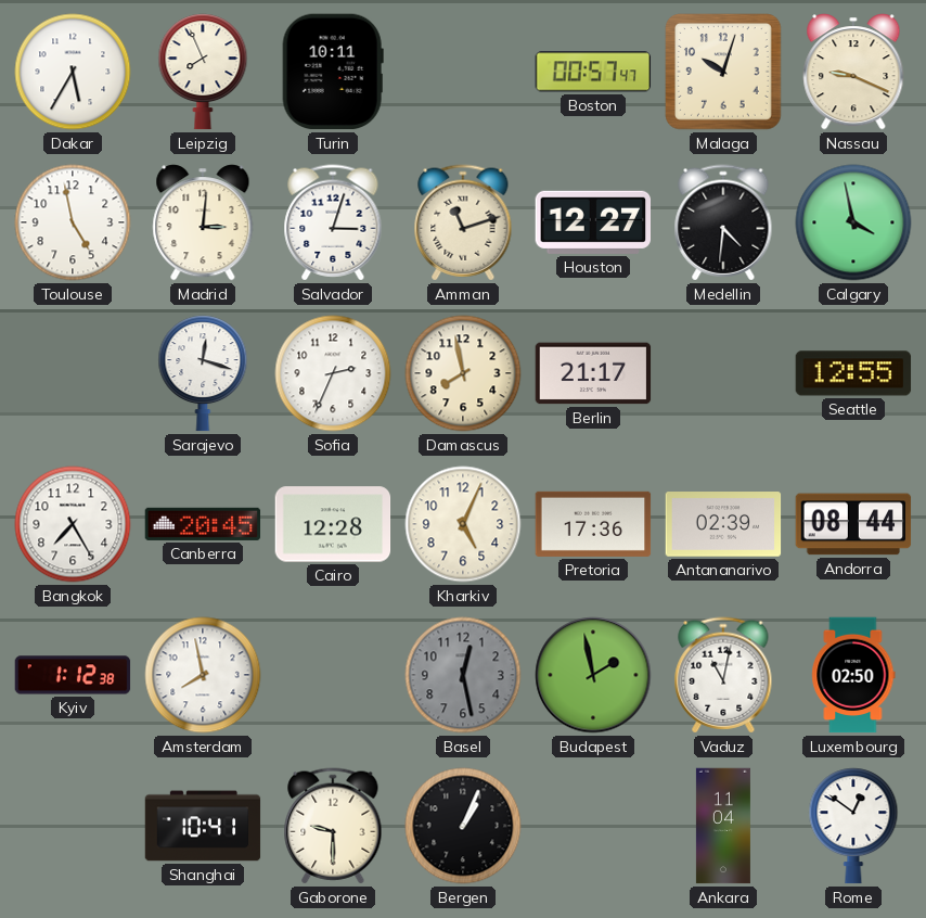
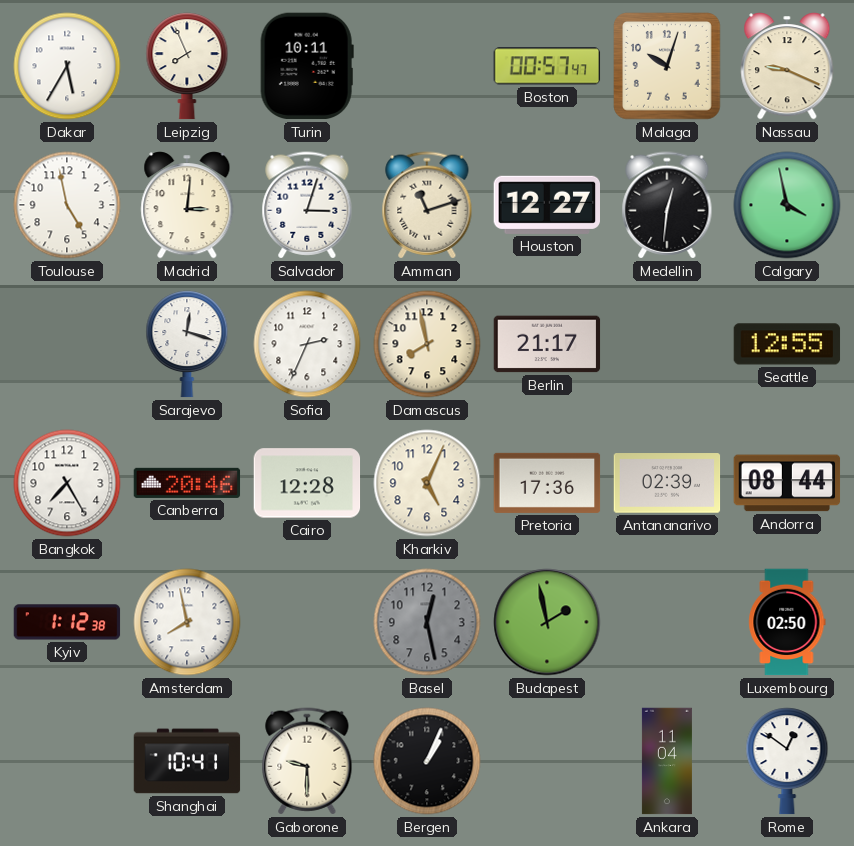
Medellin: 4:31 -> 12:31
Canberra: 20:45 -> 20:46
Vaduz: 11:02 -> none
